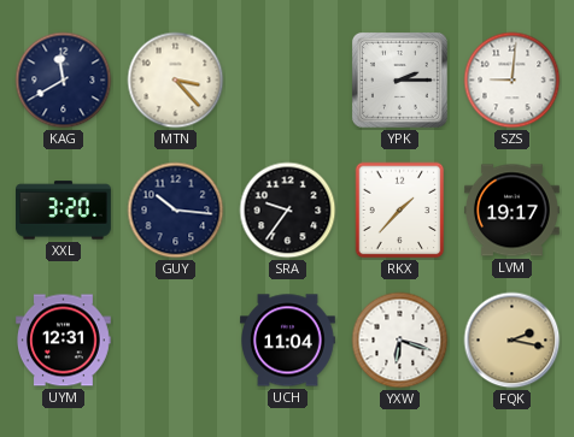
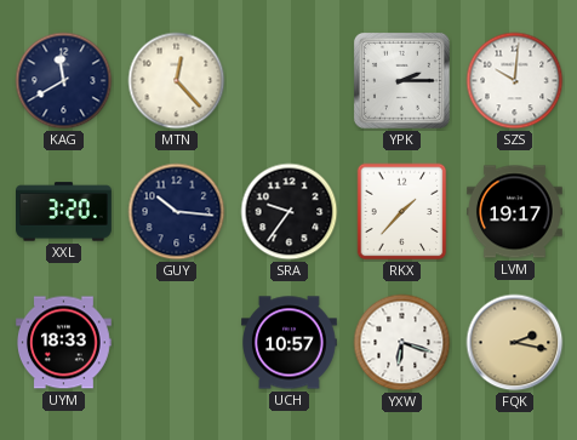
MTN: 3:23 -> 12:23
SZS: 9:01 -> 10:01
UYM: 12:31 -> 18:33
UCH: 11:04 -> 10:57
